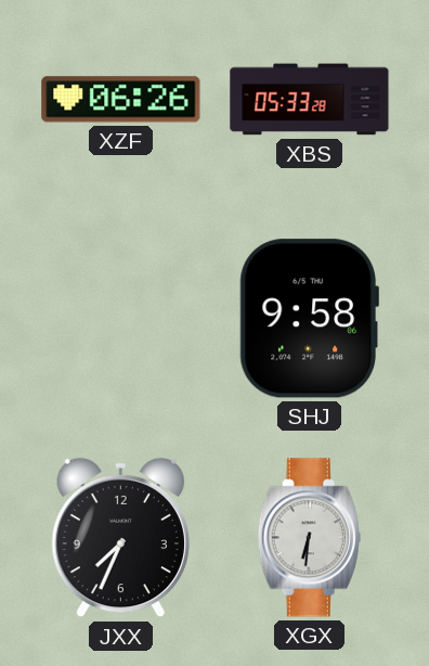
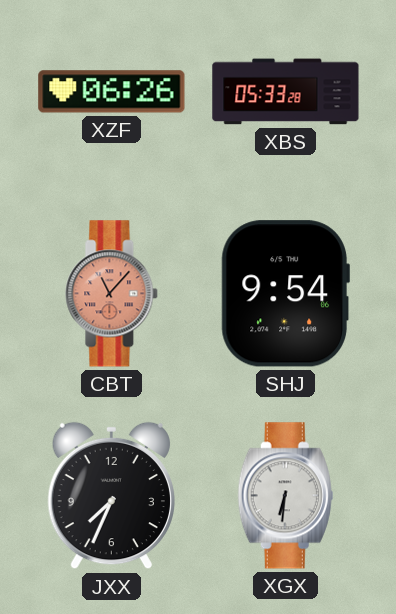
CBT: none -> 11:07
SHJ: 9:58 -> 9:54
